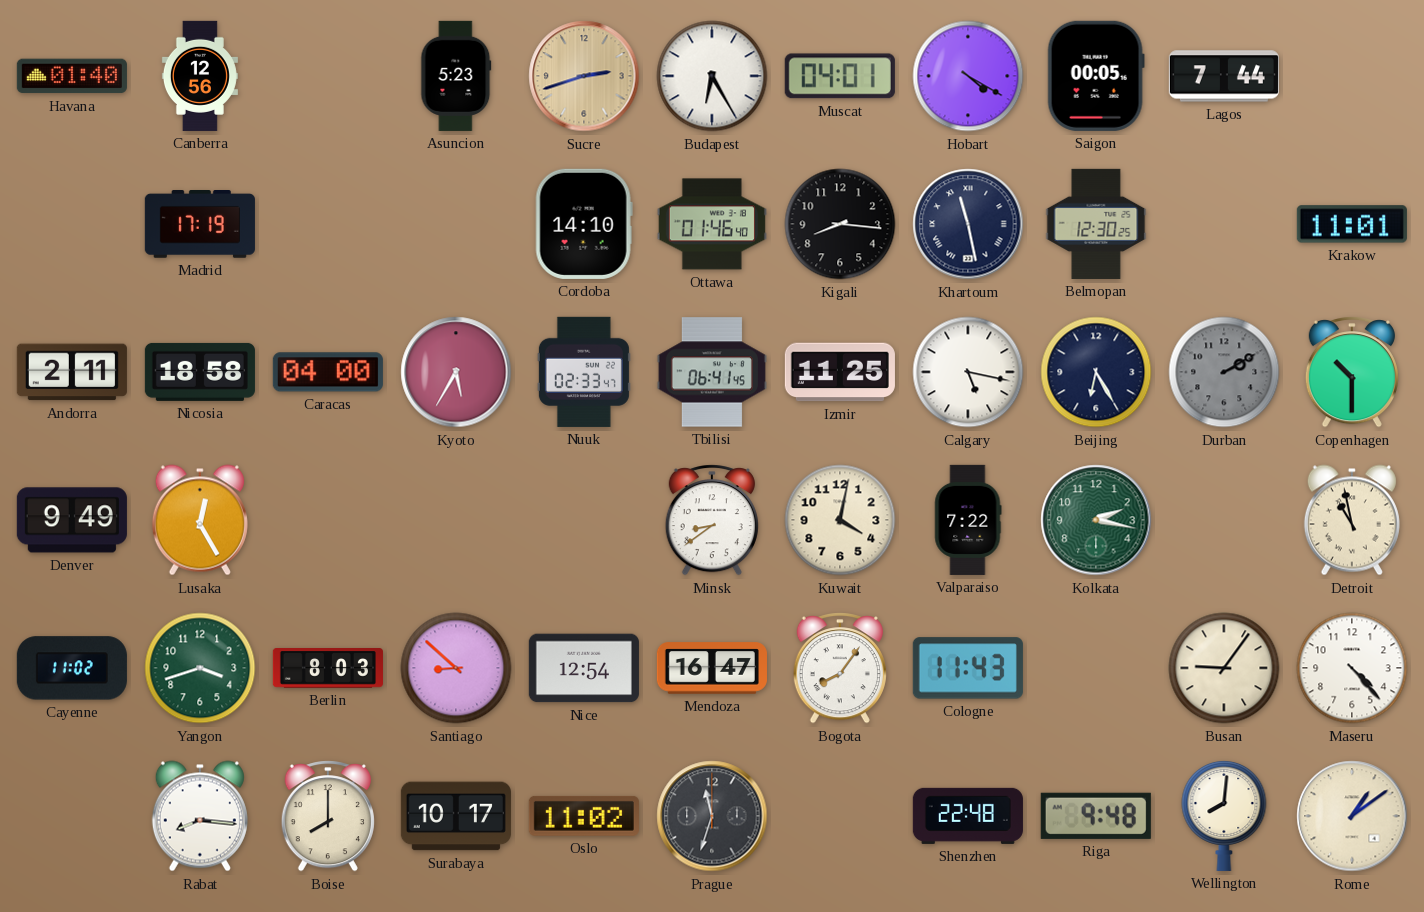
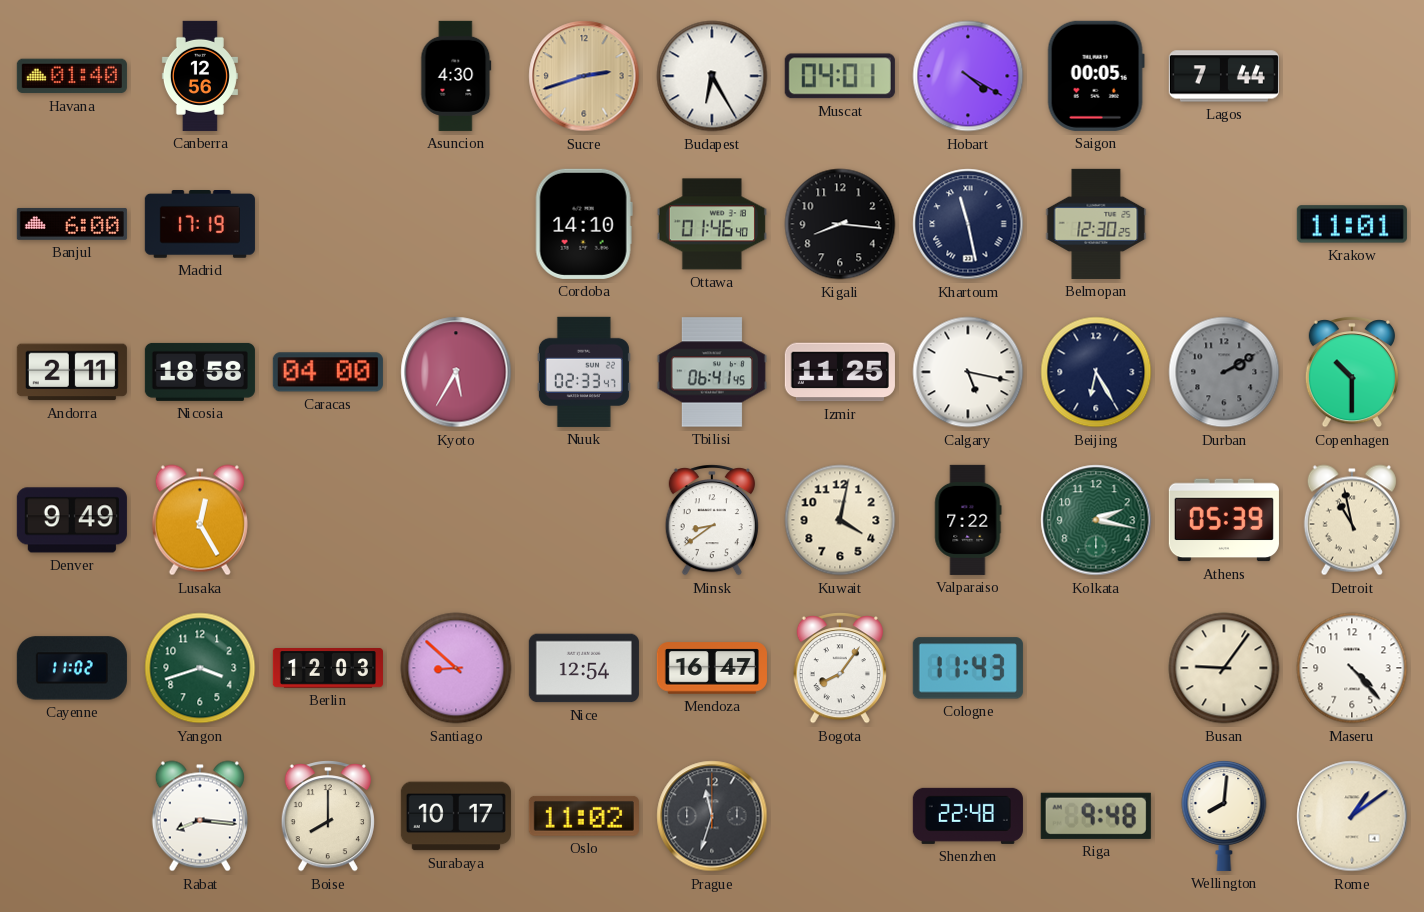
Asuncion: 5:23 -> 4:30
Banjul: none -> 6:00
Athens: none -> 05:39
Berlin: 8:03 -> 12:03
